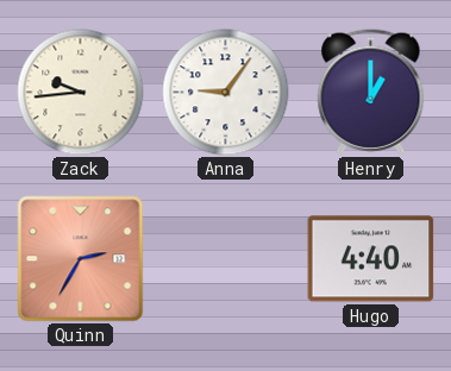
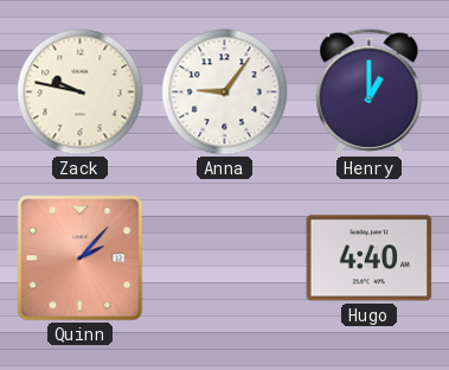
Zack: 9:44 -> 9:47
Quinn: 2:35 -> 2:07
